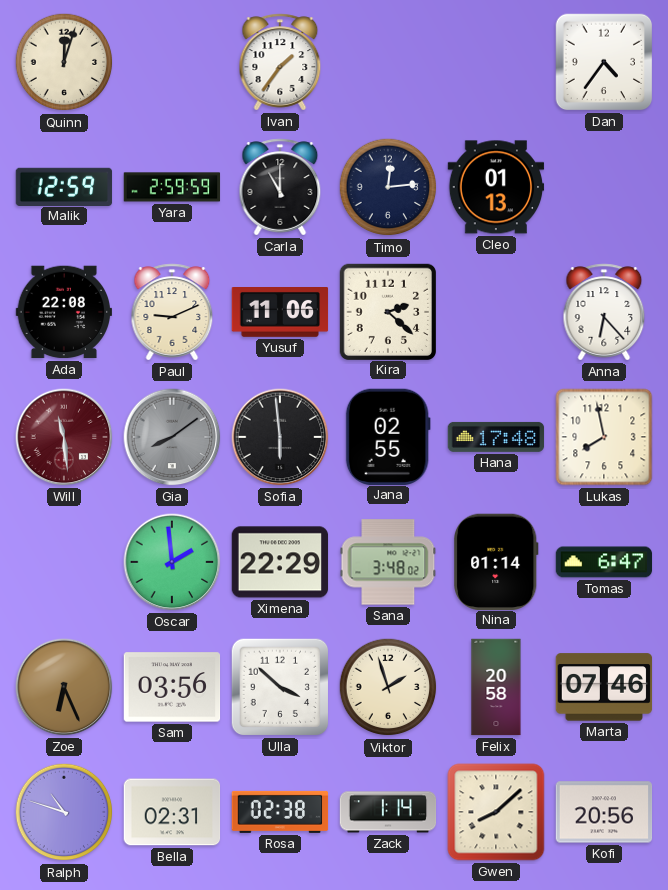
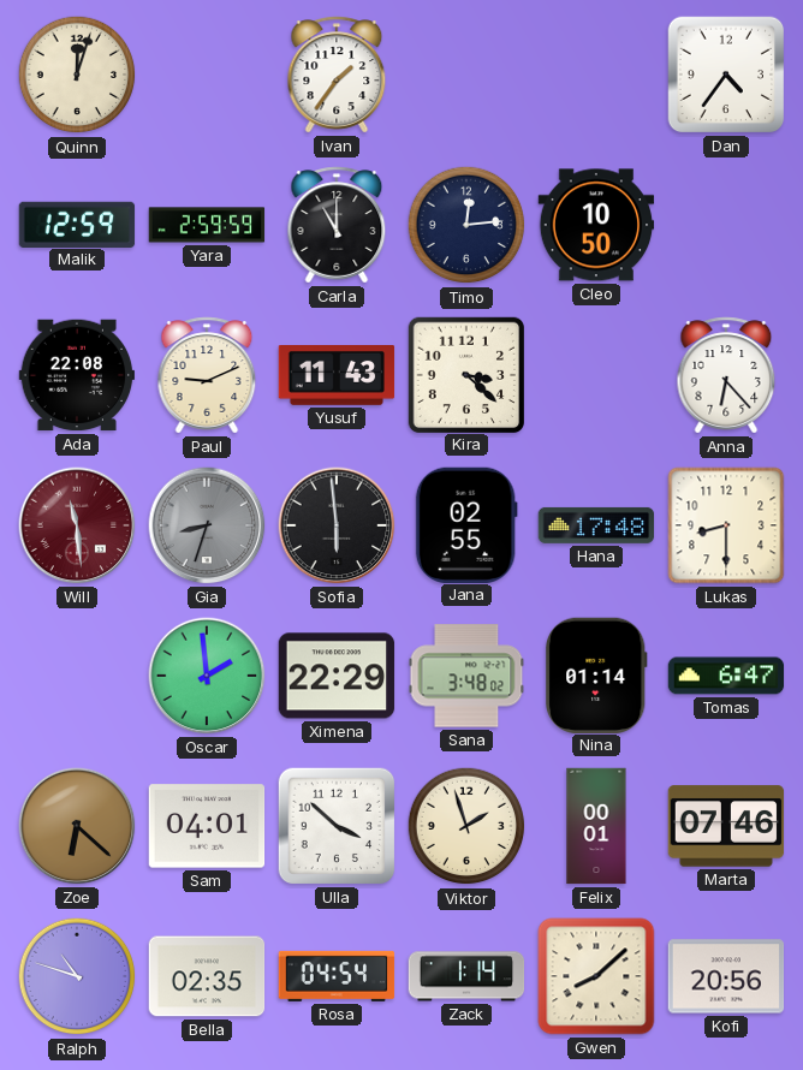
Cleo: 01:13 -> 10:50
Yusuf: 11:06 -> 11:43
Kira: 2:22 -> 3:22
Gia: 8:09 -> 8:33
Lukas: 7:58 -> 8:30
Zoe: 6:26 -> 6:22
Sam: 03:56 -> 04:01
Felix: 20:58 -> 00:01
Bella: 02:31 -> 02:35
Rosa: 02:38 -> 04:54
